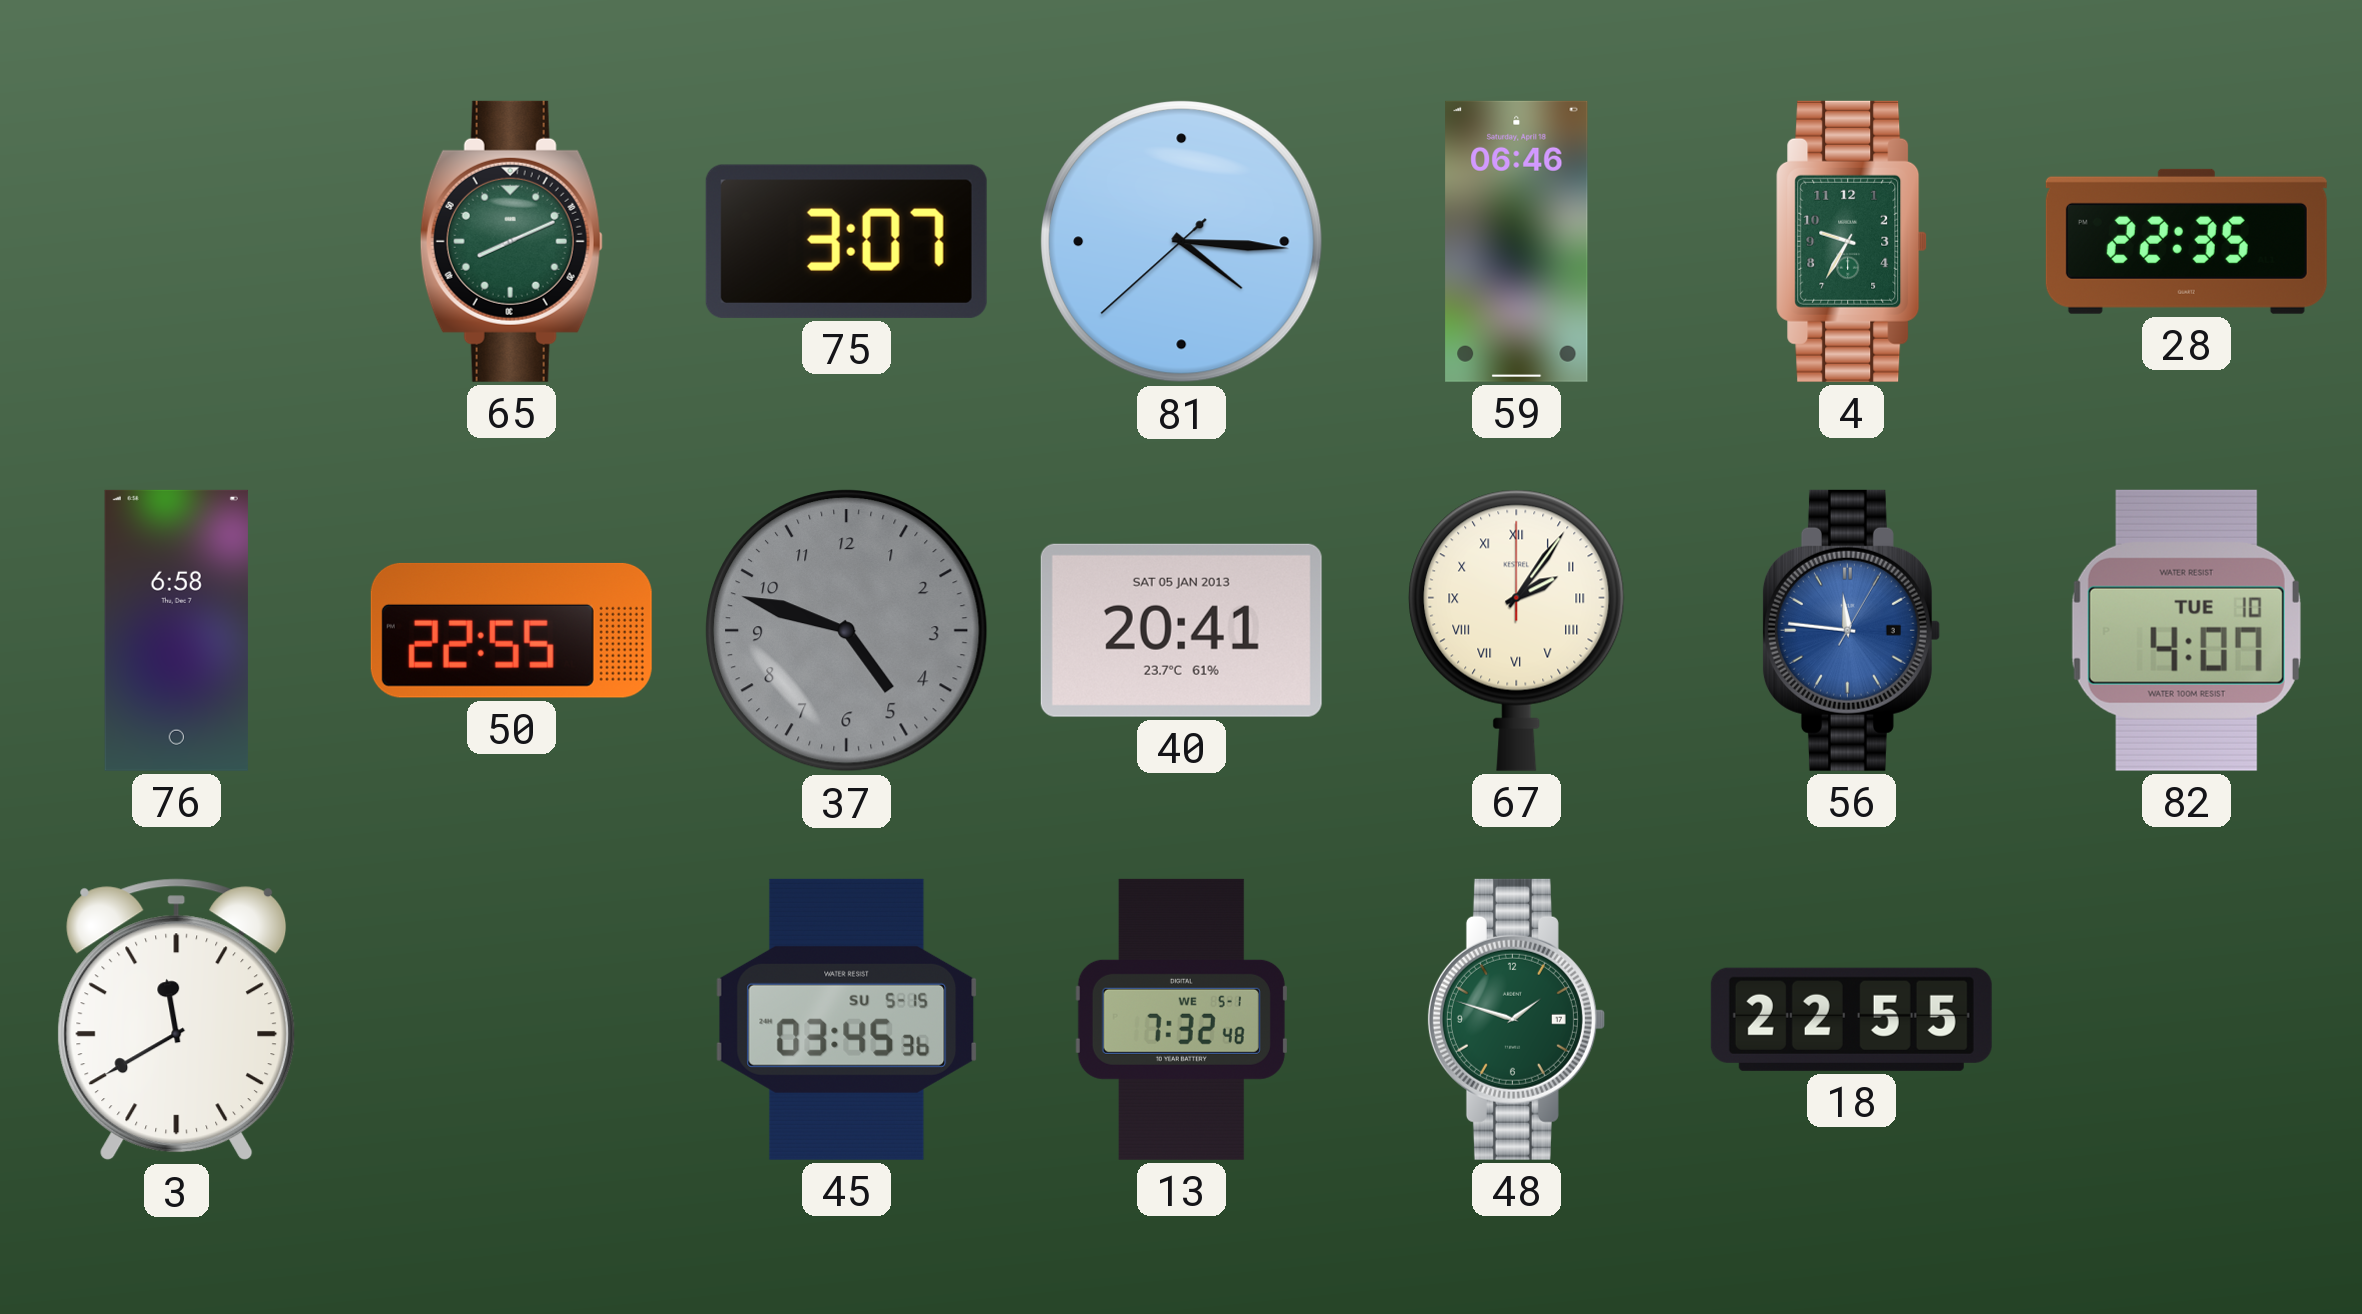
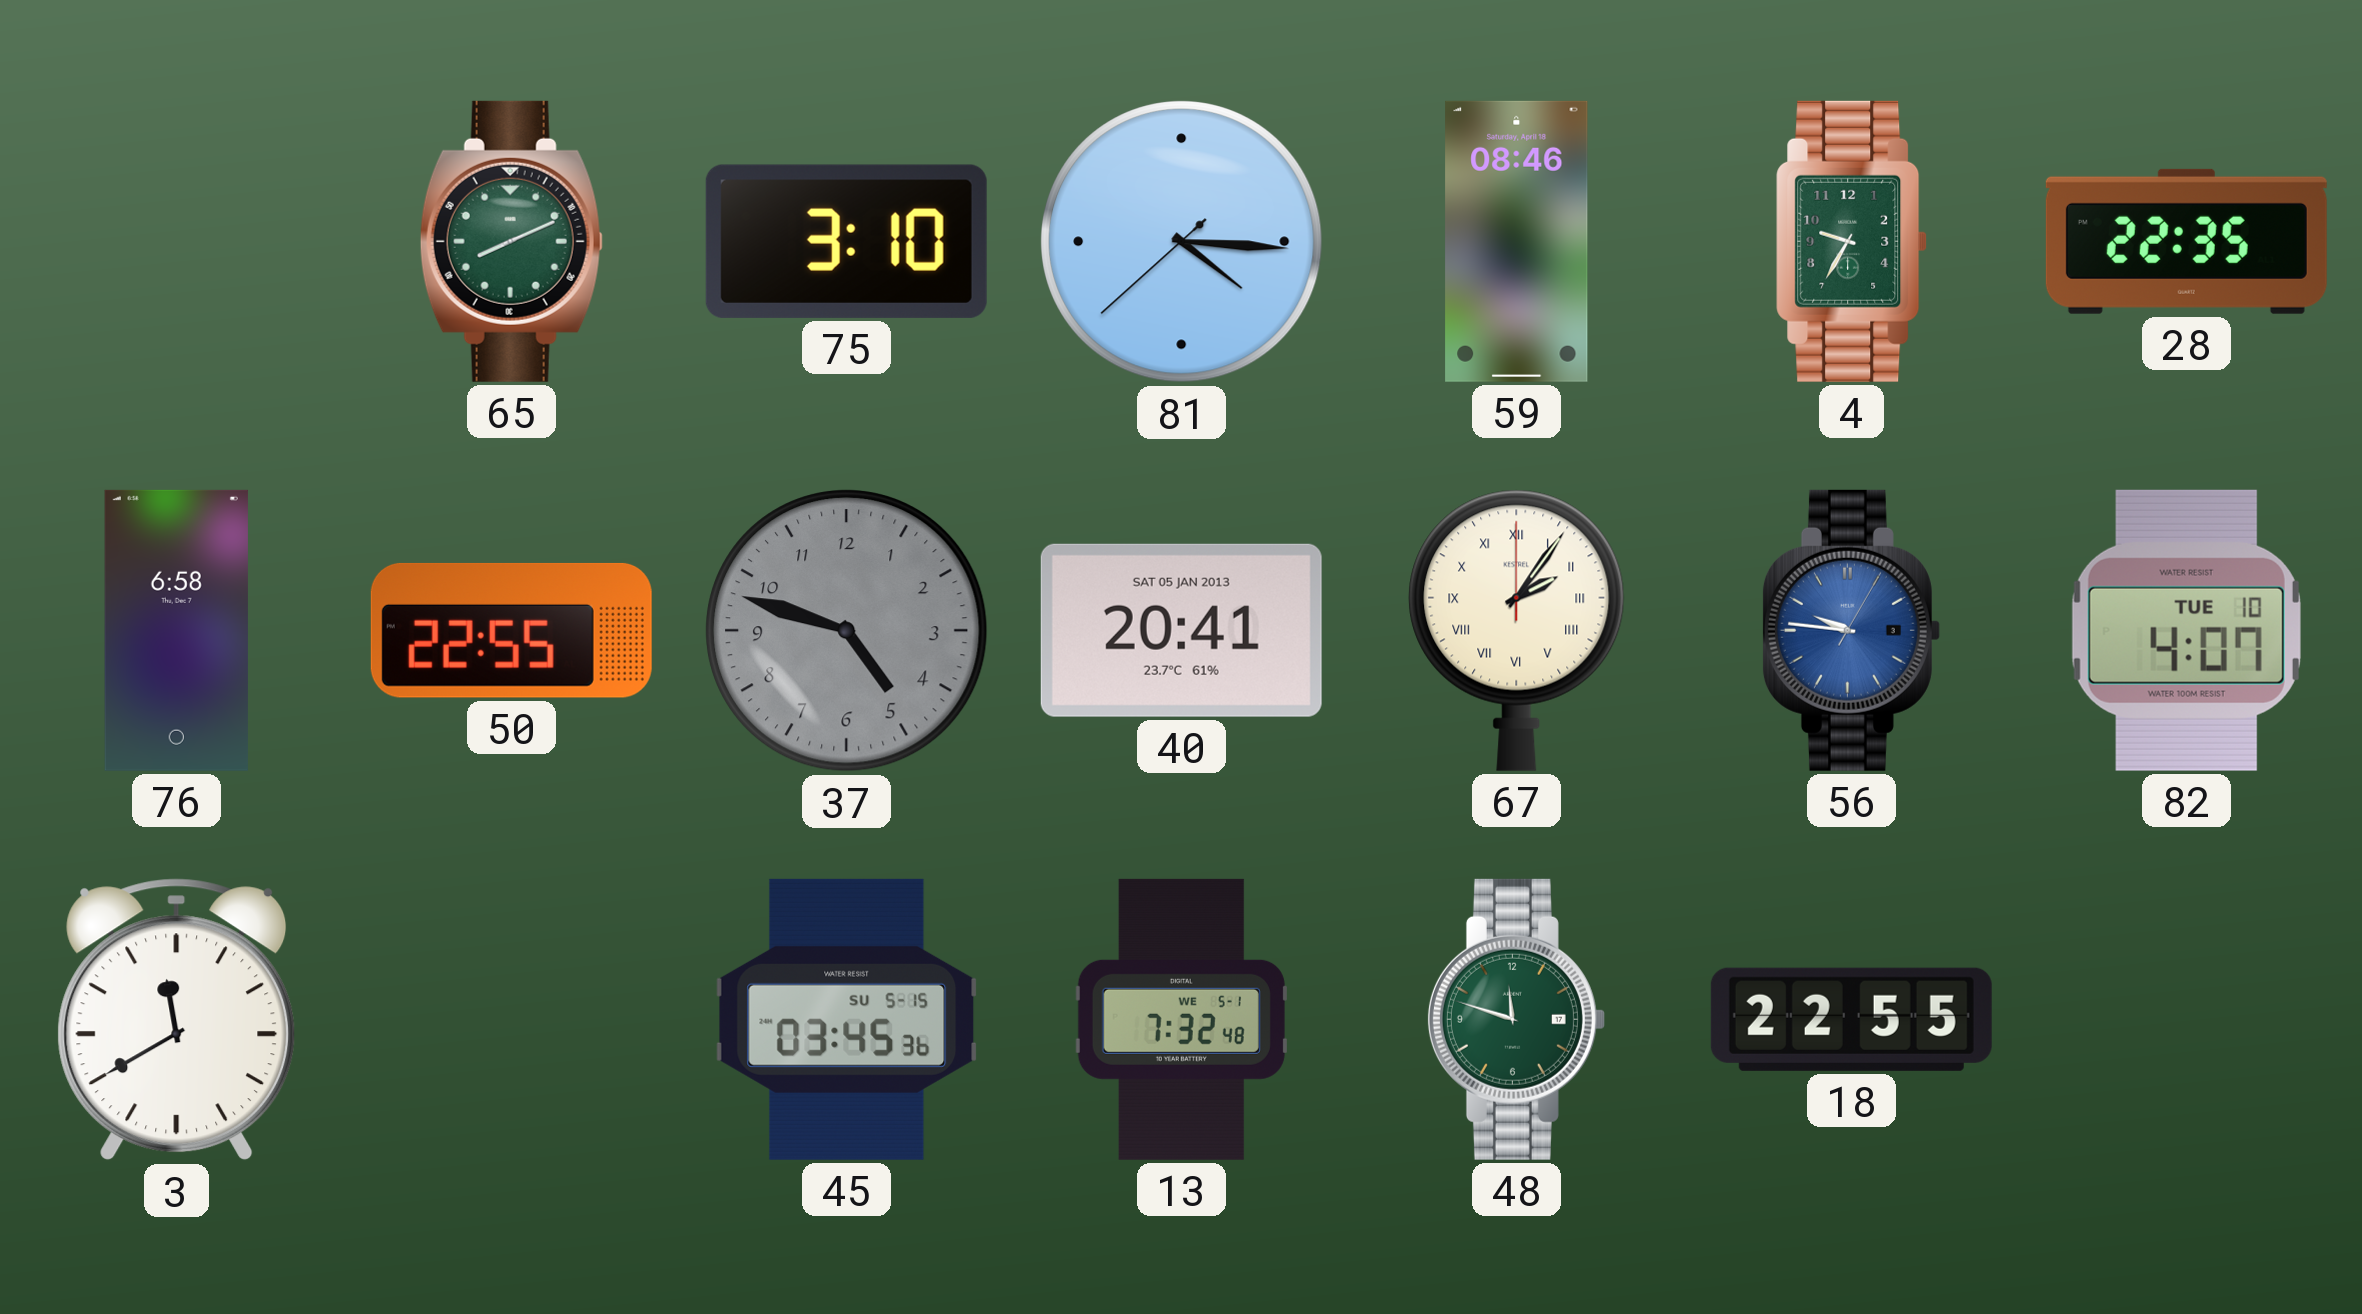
75: 3:07 -> 3:10
59: 06:46 -> 08:46
56: 11:46 -> 9:46
48: 1:48 -> 11:48
